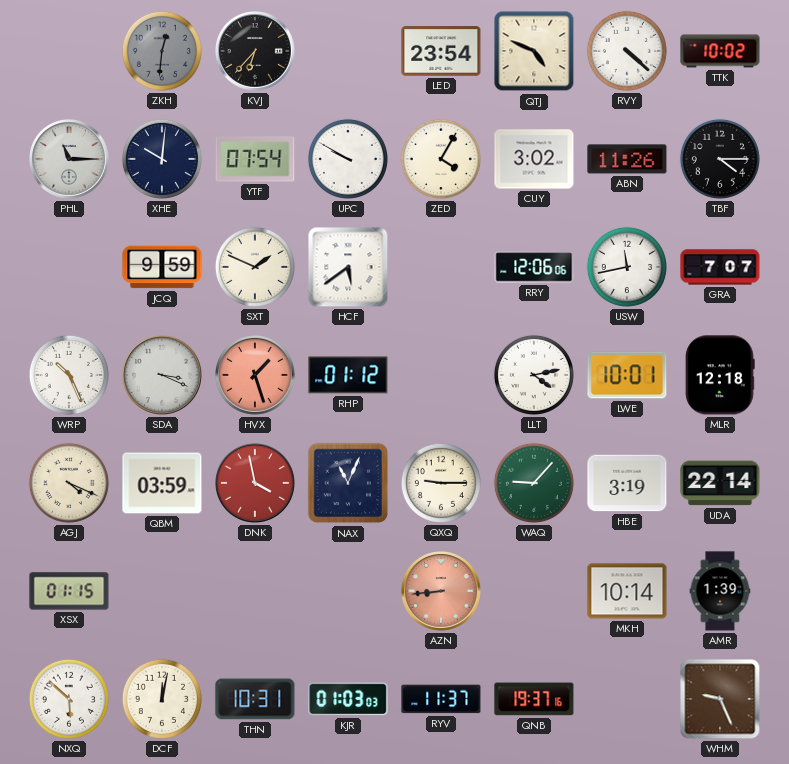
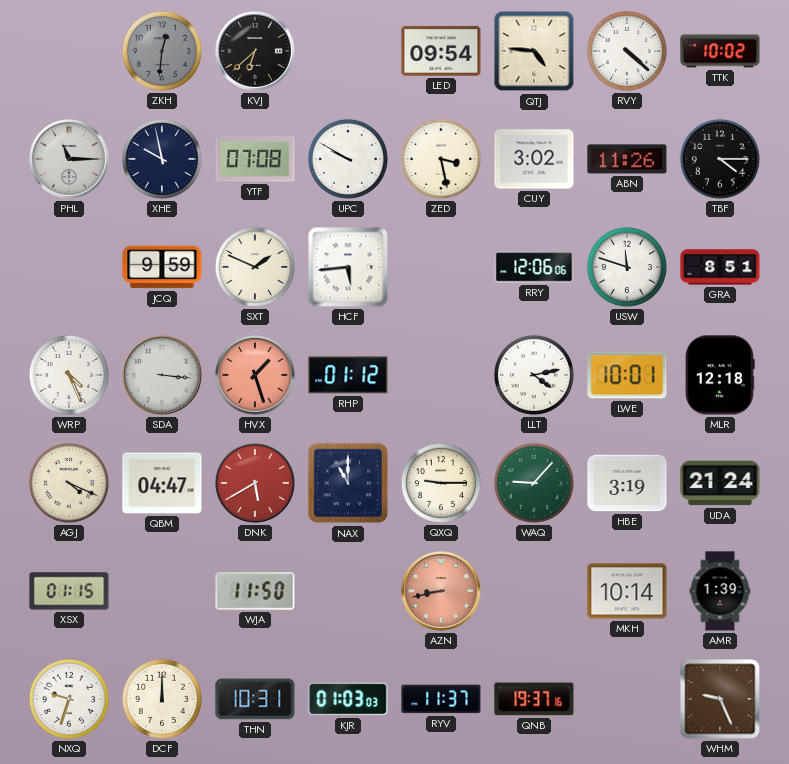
KVJ: 6:37 -> 6:38
LED: 23:54 -> 09:54
QTJ: 4:49 -> 4:46
XHE: 10:01 -> 9:58
YTF: 07:54 -> 07:08
ZED: 4:05 -> 3:28
HCF: 5:39 -> 5:44
USW: 11:43 -> 11:48
GRA: 7:07 -> 8:51
WRP: 10:26 -> 4:26
SDA: 3:19 -> 3:16
QBM: 03:59 -> 04:47
DNK: 3:58 -> 5:40
NAX: 11:04 -> 11:00
UDA: 22:14 -> 21:24
WJA: none -> 11:50
AZN: 8:44 -> 8:43
NXQ: 5:52 -> 9:33
DCF: 12:02 -> 12:00
